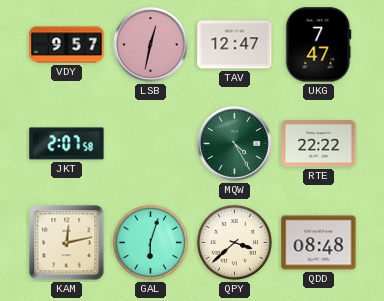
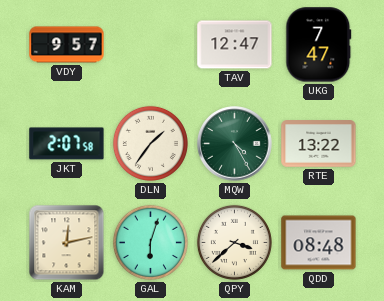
LSB: 12:32 -> none
DLN: none -> 1:36
RTE: 22:22 -> 13:22
